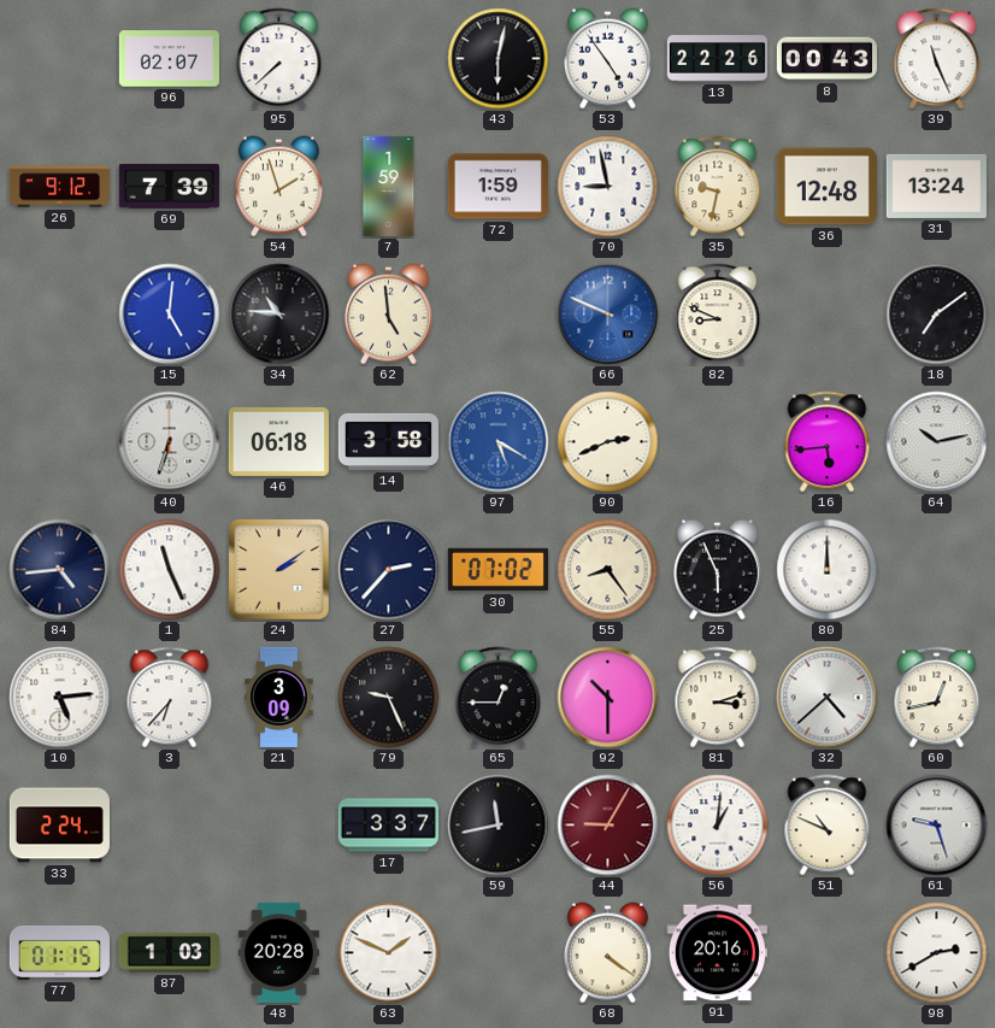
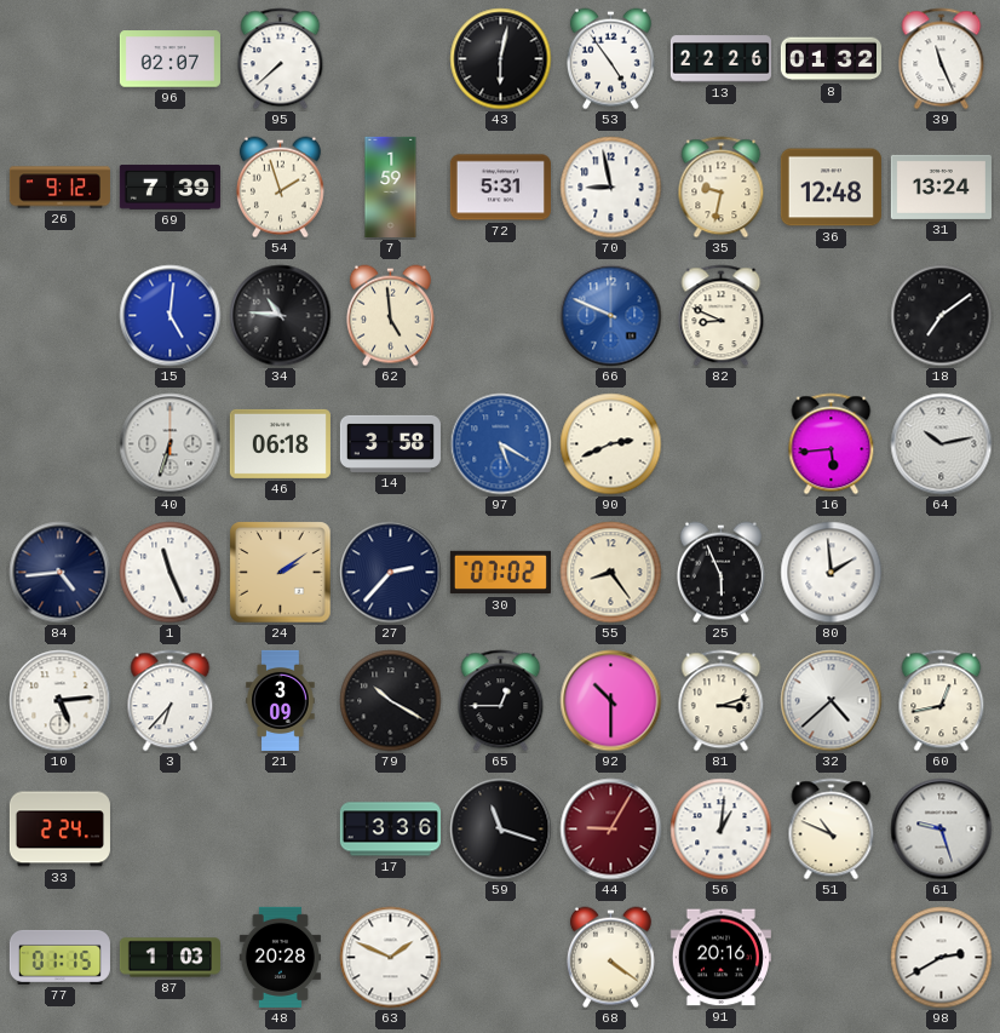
8: 00:43 -> 01:32
72: 1:59 -> 5:31
80: 12:00 -> 1:59
79: 9:26 -> 10:20
17: 3:37 -> 3:36
59: 11:43 -> 11:18
